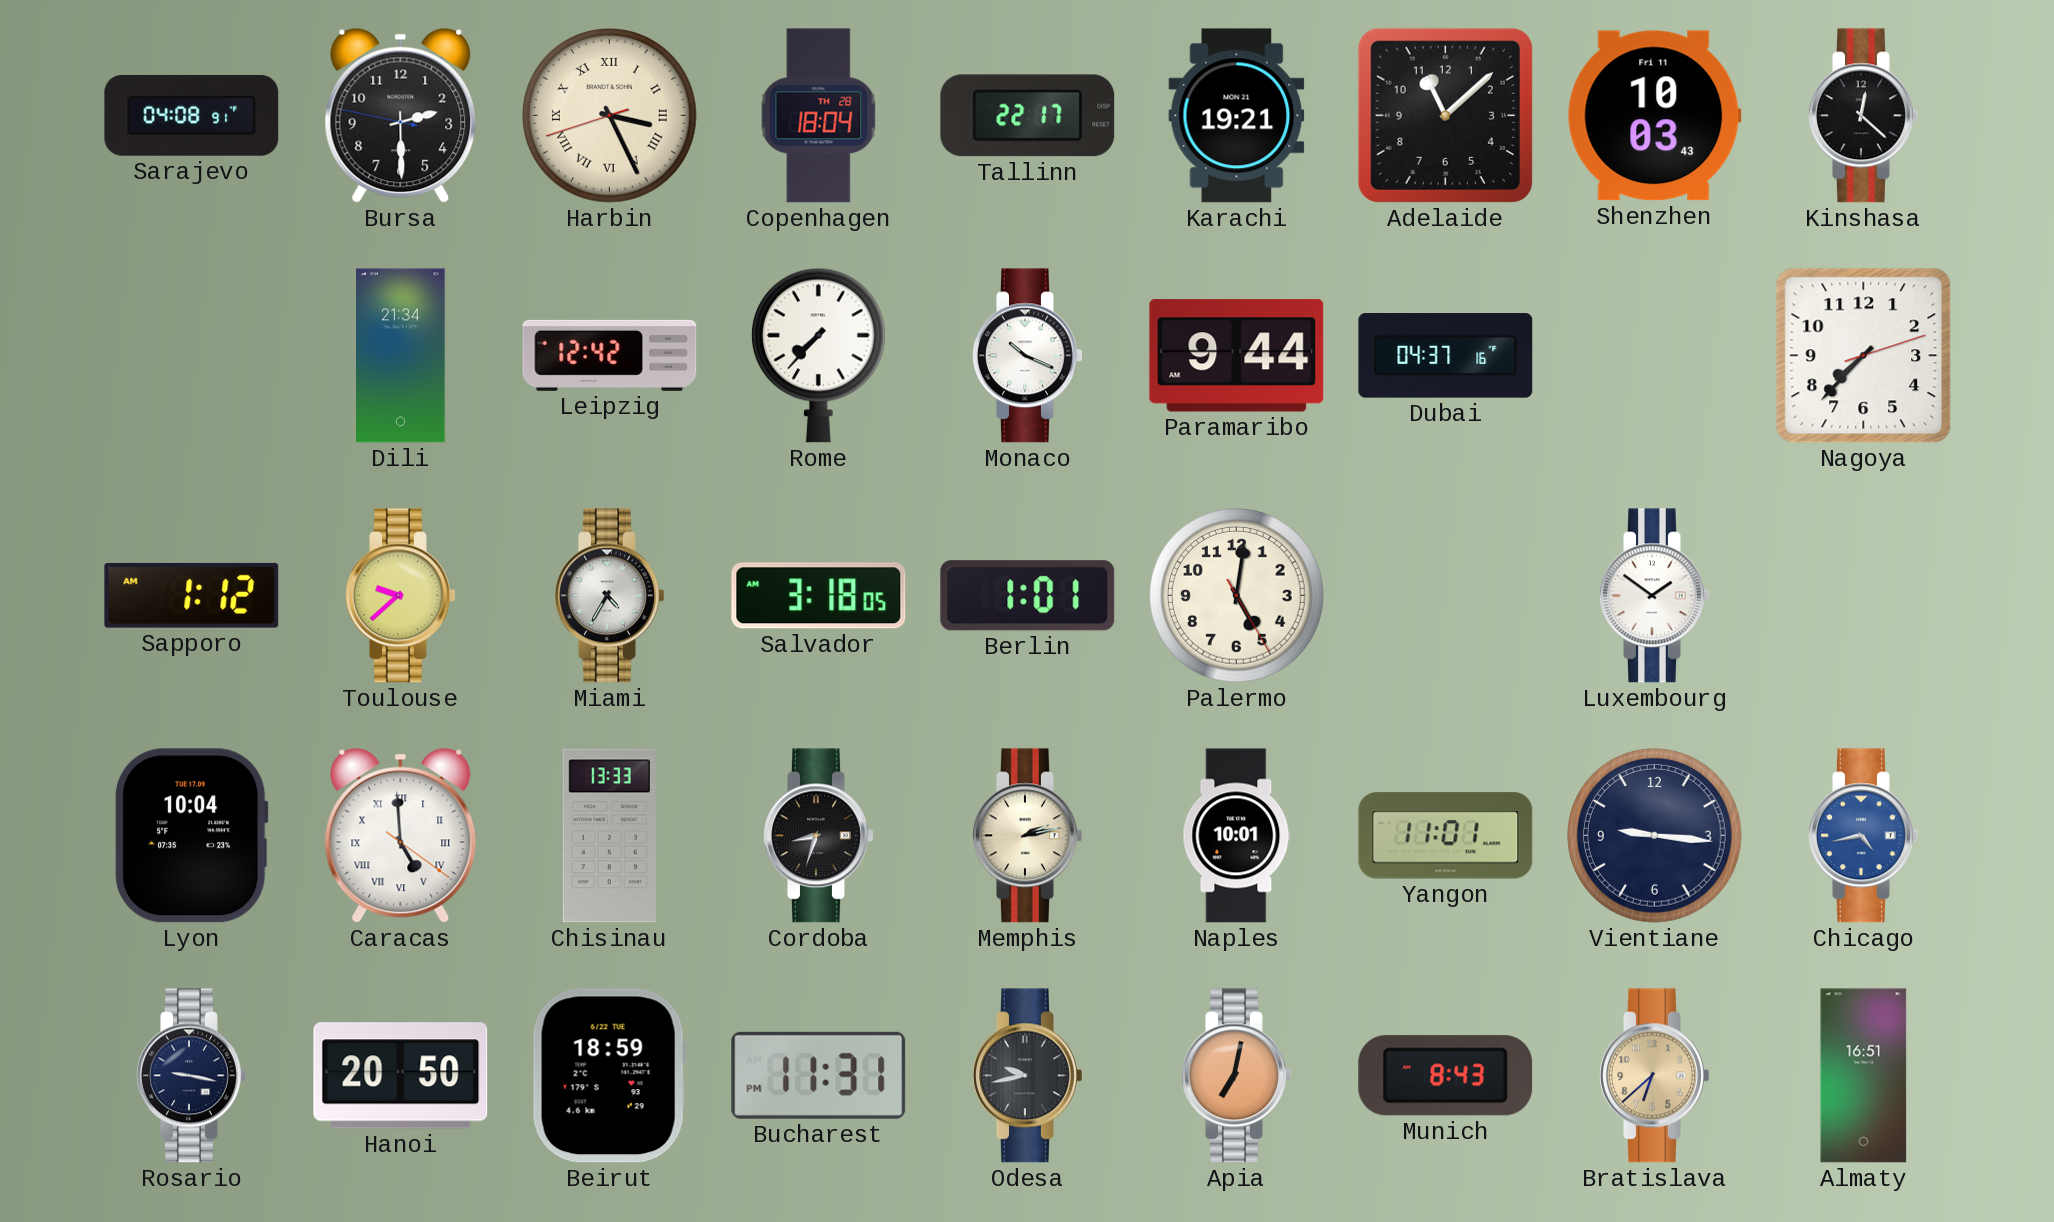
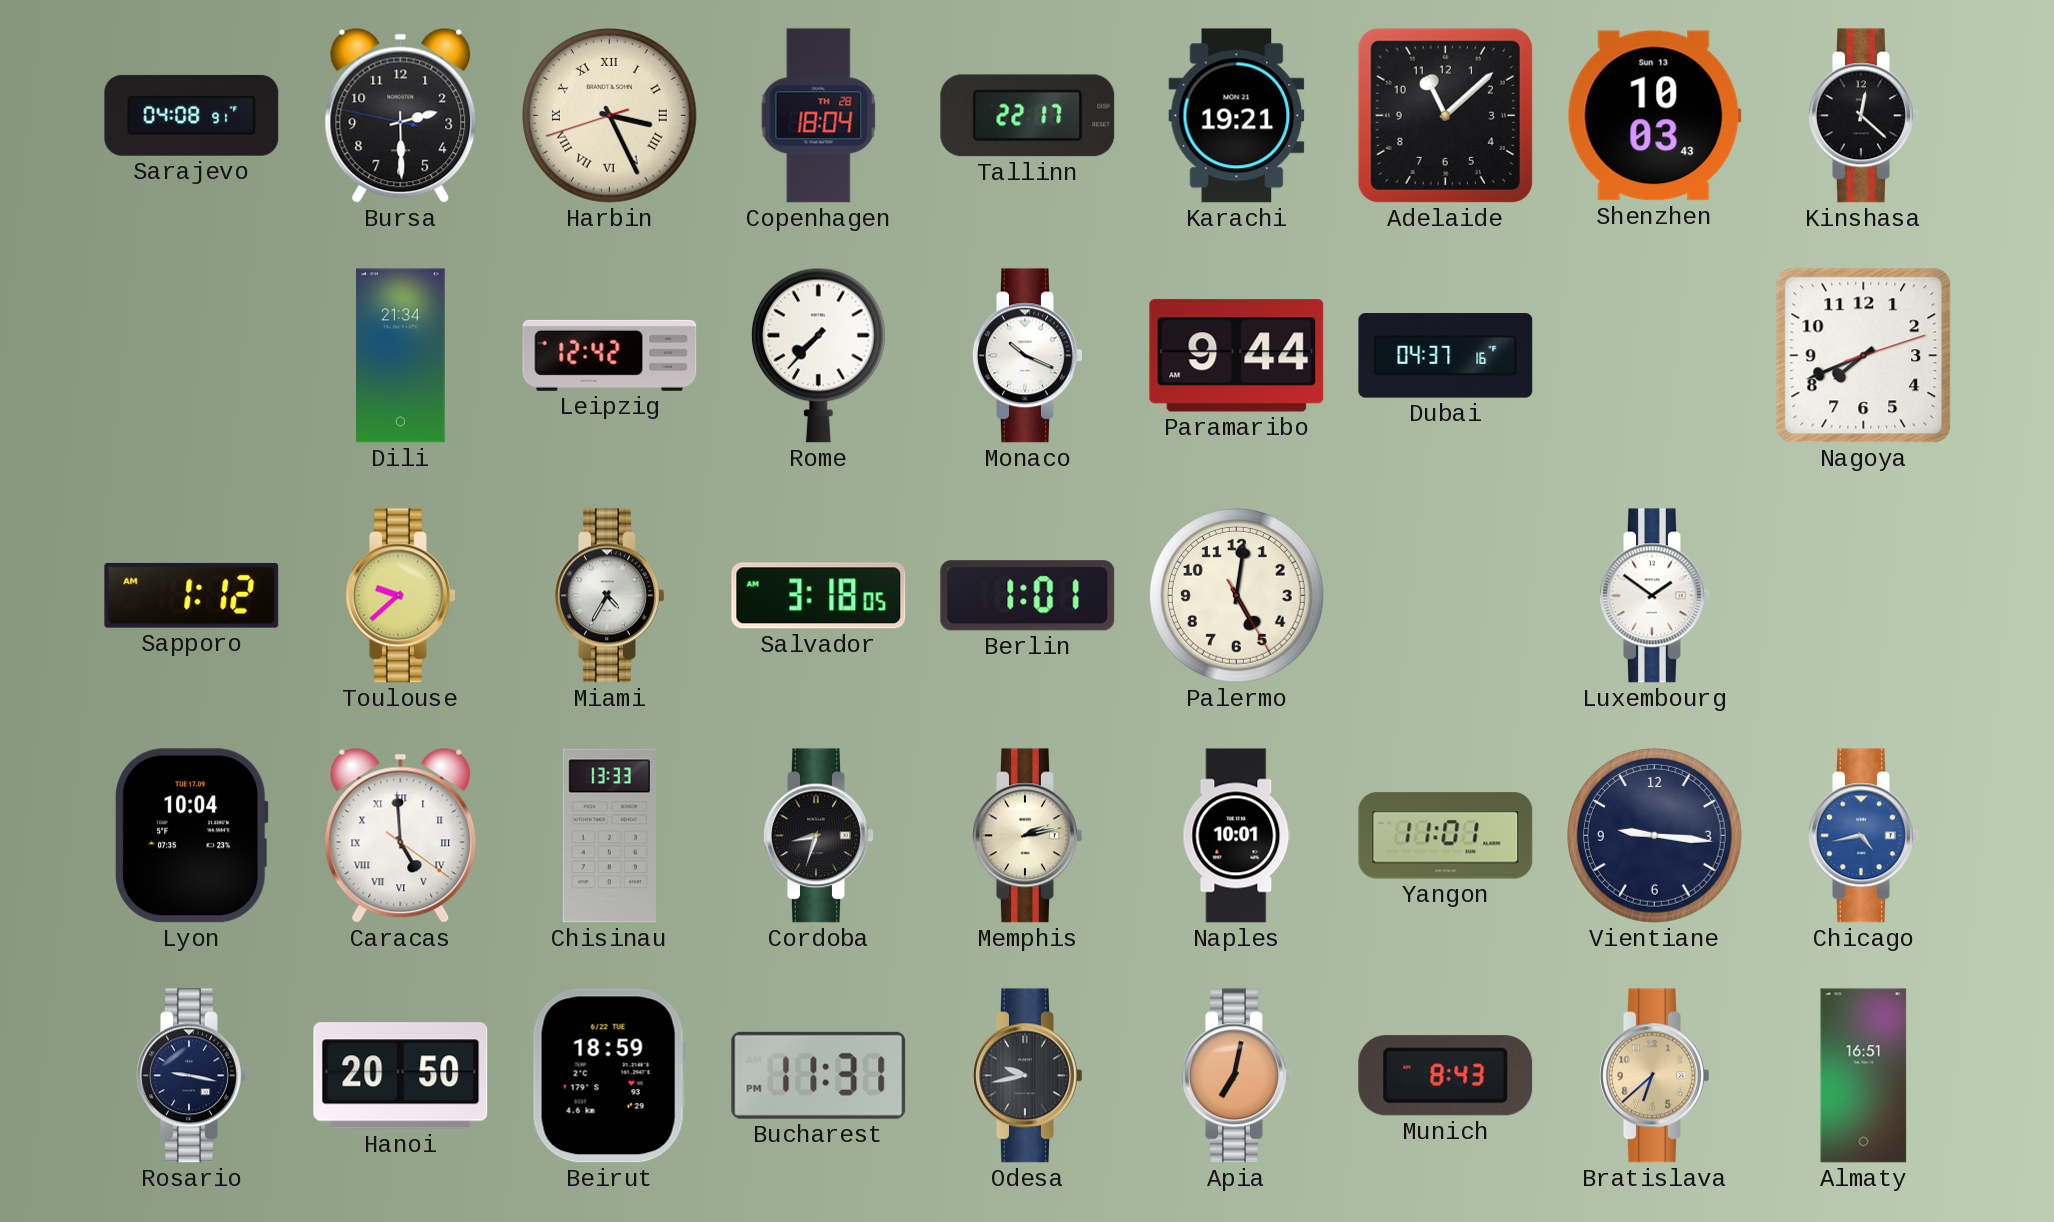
Shenzhen date: Fri 11 -> Sun 13
Nagoya: 7:37 -> 7:41
